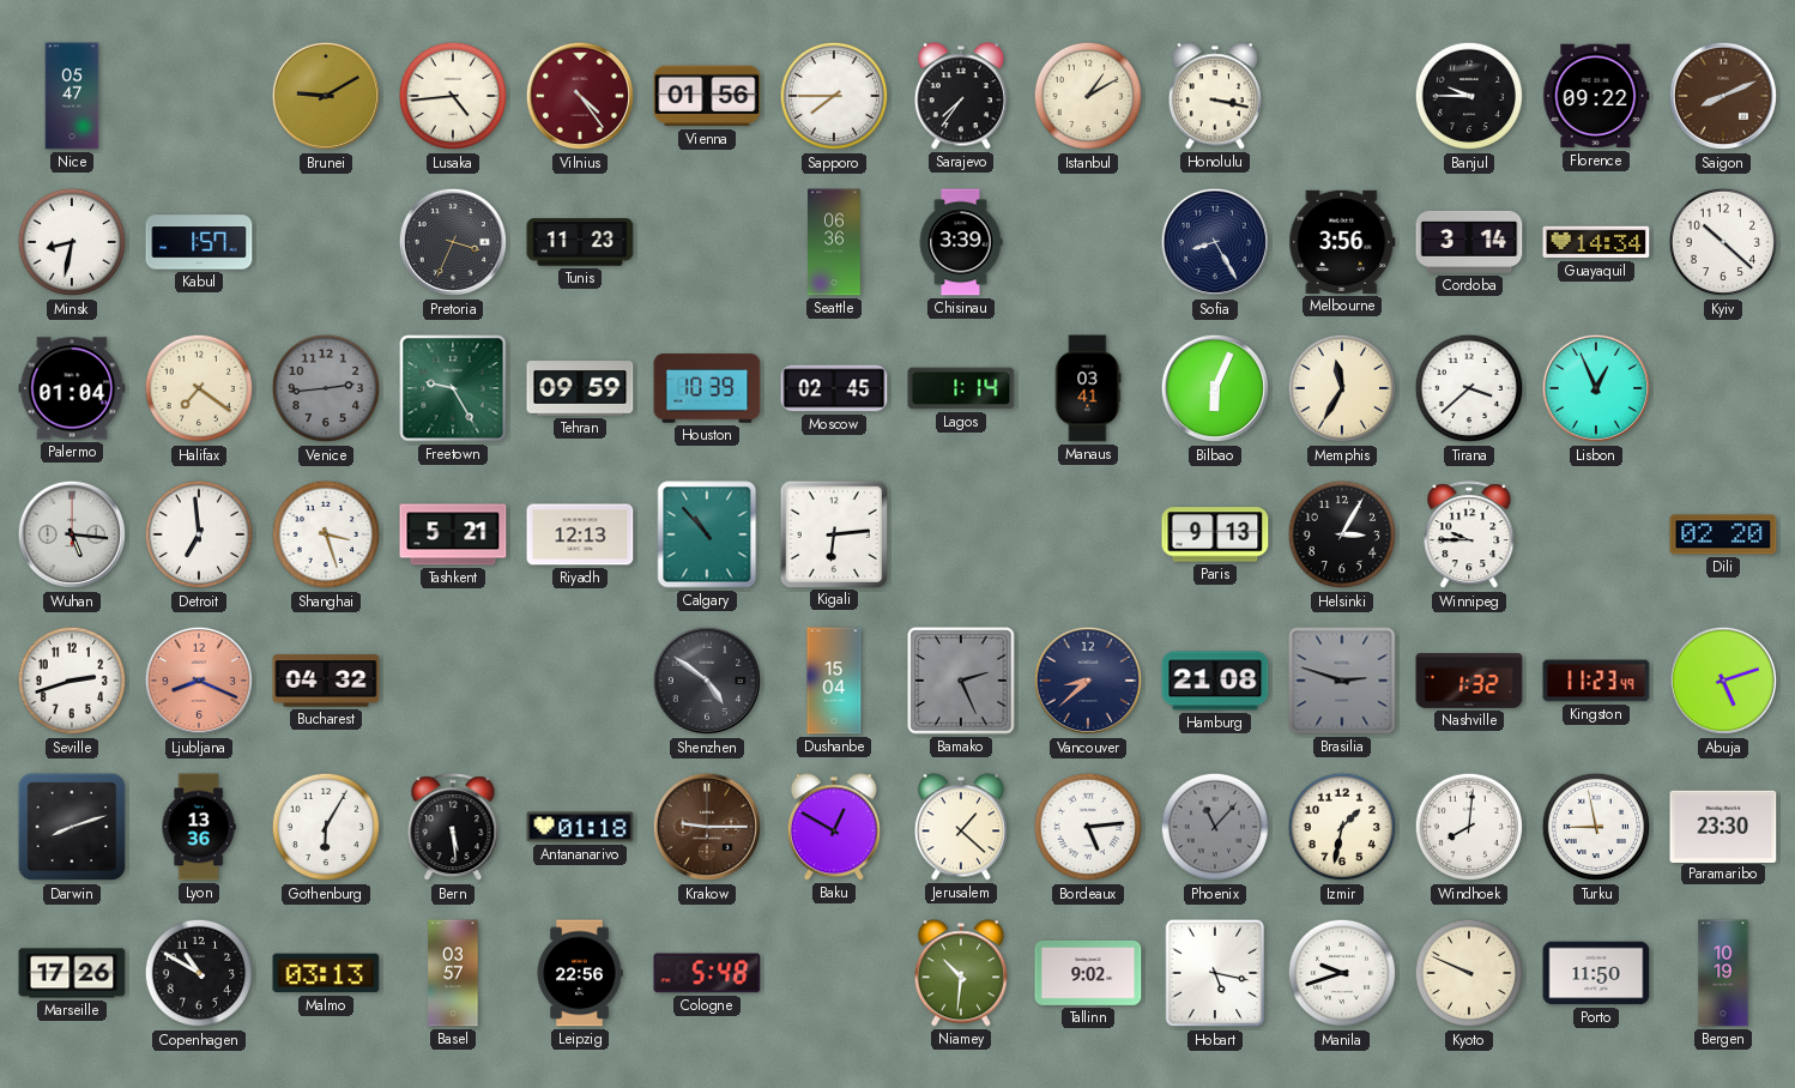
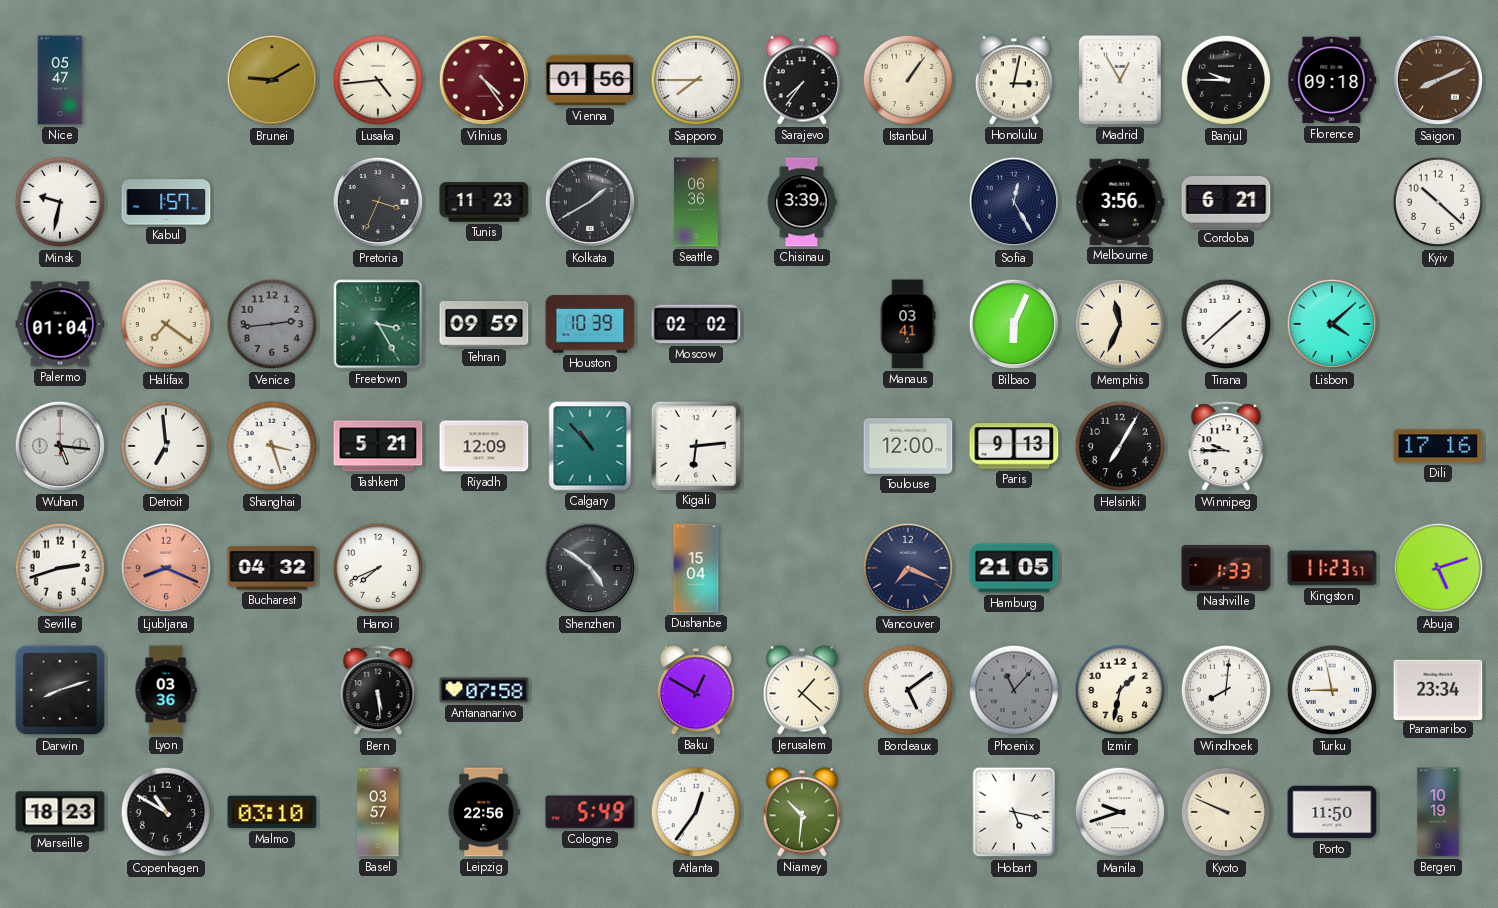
Istanbul: 1:10 -> 1:06
Honolulu: 3:17 -> 3:02
Madrid: none -> 12:55
Florence: 09:22 -> 09:18
Minsk: 8:32 -> 9:32
Kolkata: none -> 1:40
Sofia: 8:25 -> 12:25
Cordoba: 3:14 -> 6:21
Guayaquil: 14:34 -> none
Freetown: 9:25 -> 3:25
Moscow: 02:45 -> 02:02
Lagos: 1:14 -> none
Memphis: 11:35 -> 11:34
Tirana: 3:38 -> 1:38
Lisbon: 12:56 -> 4:08
Riyadh: 12:13 -> 12:09
Toulouse: none -> 12:00
Helsinki: 3:05 -> 7:05
Dili: 02:20 -> 17:16
Hanoi: none -> 7:41
Bamako: 2:26 -> none
Vancouver: 8:38 -> 7:19
Hamburg: 21:08 -> 21:05
Brasilia: 2:48 -> none
Nashville: 1:32 -> 1:33
Kingston: 11:23:49 -> 11:23:57
Lyon: 13:36 -> 03:36
Gothenburg: 6:05 -> none
Antananarivo: 01:18 -> 07:58
Krakow: 9:15 -> none
Bordeaux: 5:14 -> 5:09
Paramaribo: 23:30 -> 23:34
Marseille: 17:26 -> 18:23
Malmo: 03:13 -> 03:10
Cologne: 5:48 -> 5:49
Atlanta: none -> 12:36
Tallinn: 9:02 -> none
